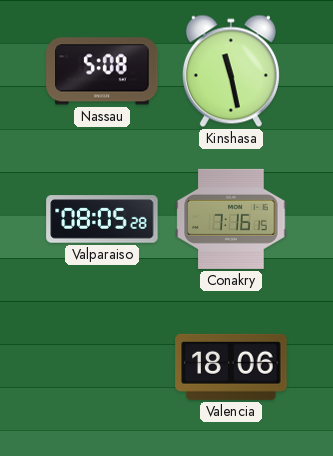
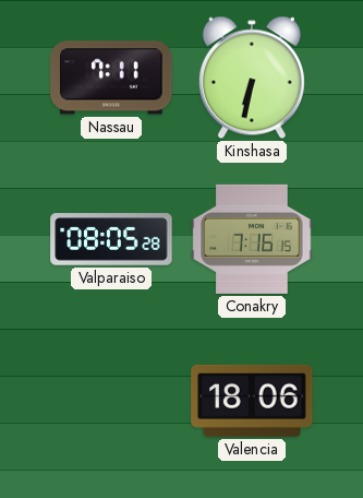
Nassau: 5:08 -> 7:11
Kinshasa: 11:28 -> 6:32
